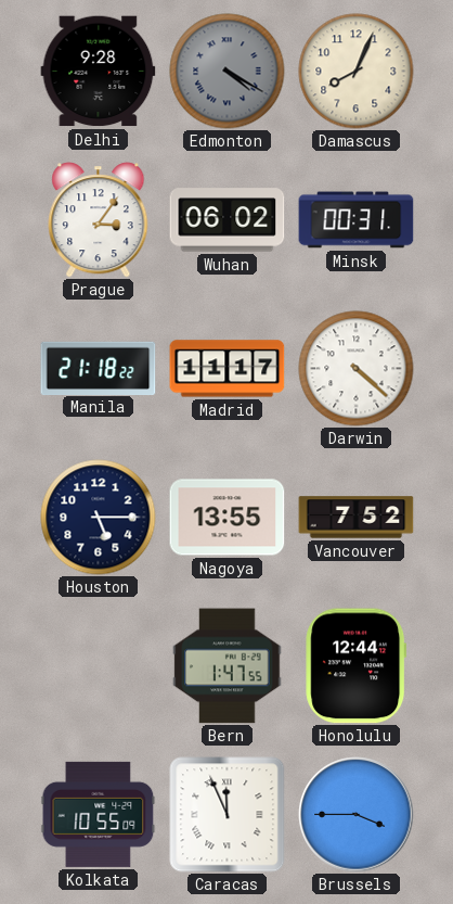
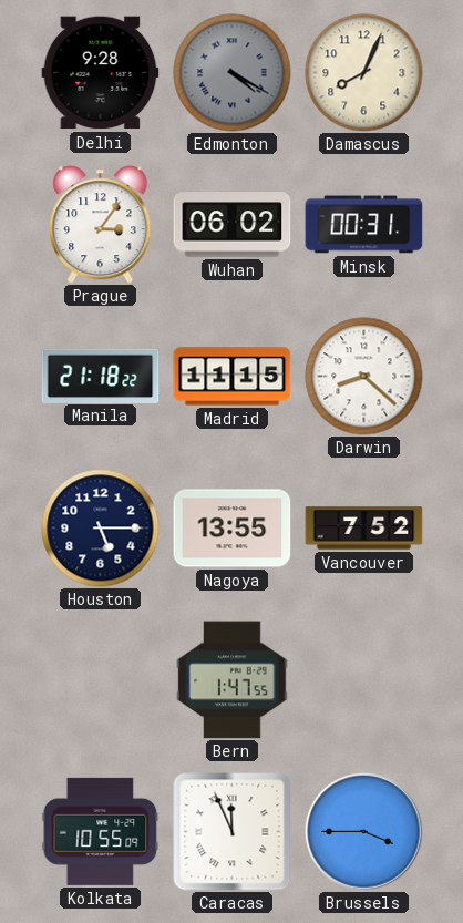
Madrid: 11:17 -> 11:15
Darwin: 4:22 -> 8:22
Honolulu: 12:44 -> none
